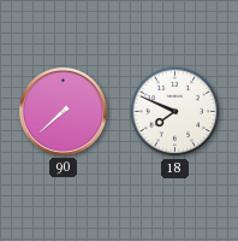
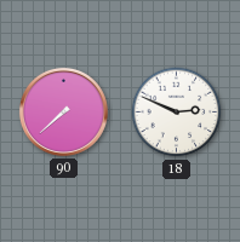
18: 7:49 -> 2:49
